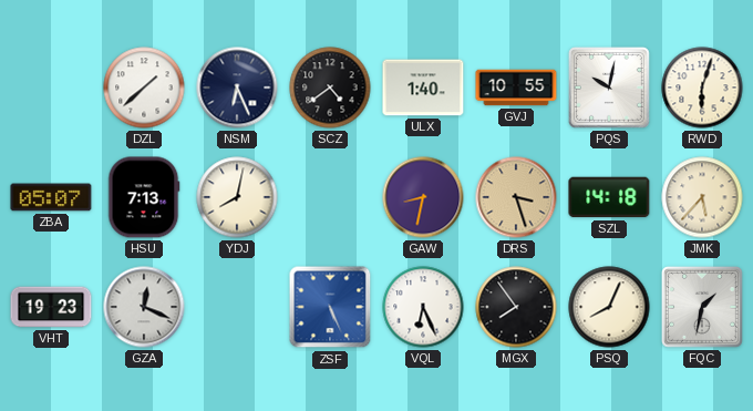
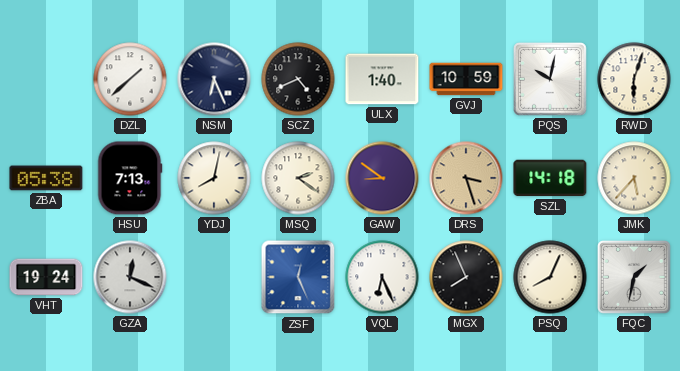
SCZ: 4:39 -> 4:41
GVJ: 10:55 -> 10:59
ZBA: 05:07 -> 05:38
MSQ: none -> 2:21
GAW: 8:32 -> 8:51
VHT: 19:23 -> 19:24
ZSF: 5:26 -> 12:26
MGX: 7:54 -> 7:56
